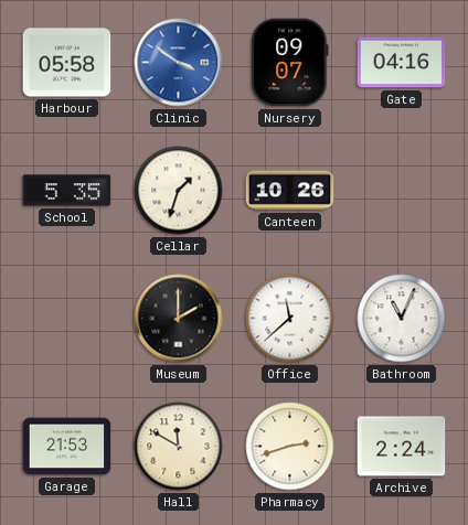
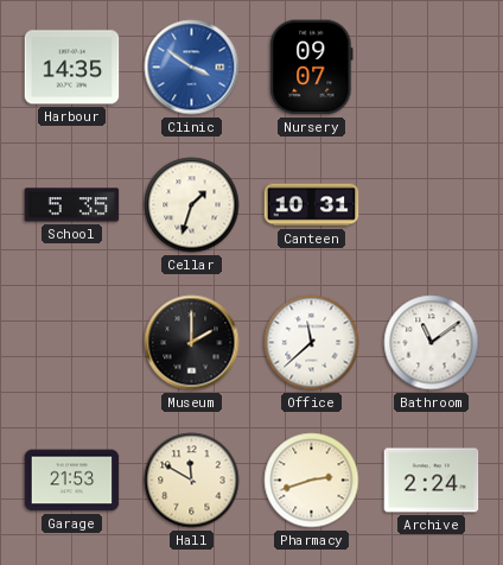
Harbour: 05:58 -> 14:35
Gate: 04:16 -> none
Canteen: 10:26 -> 10:31
Bathroom: 11:04 -> 11:09
